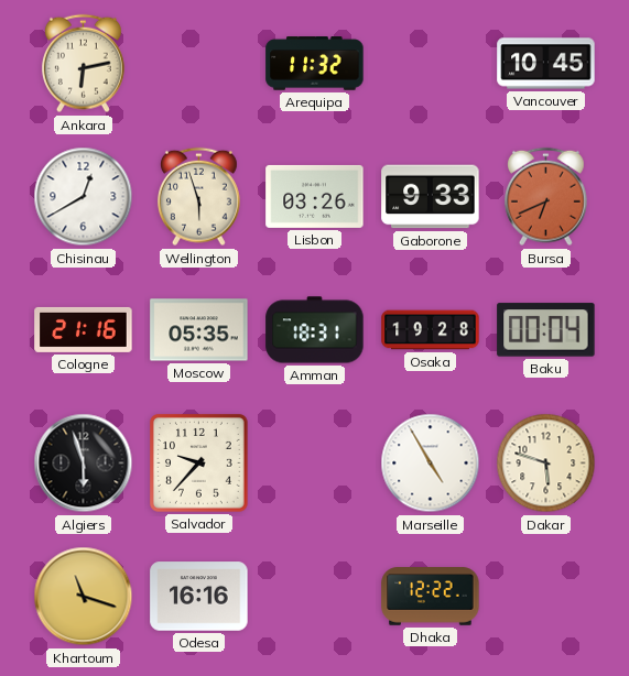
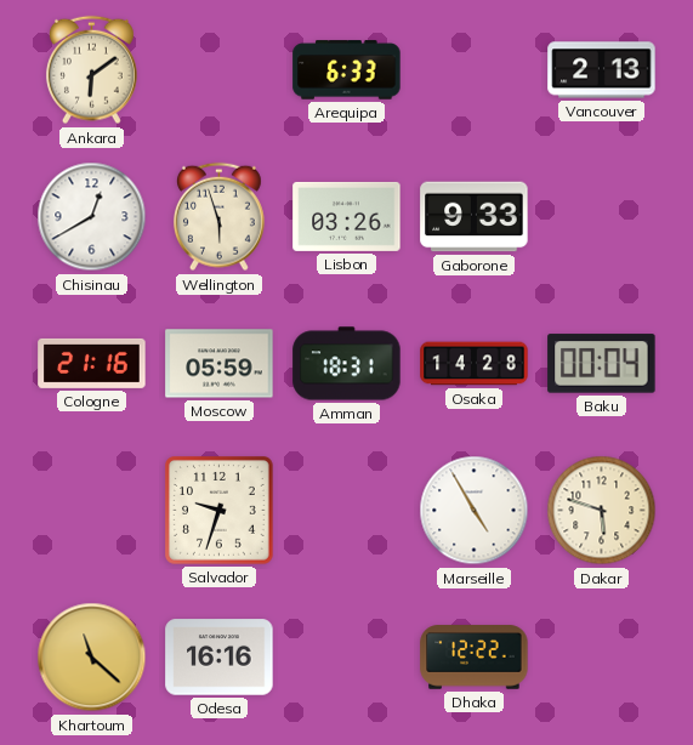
Ankara: 6:13 -> 6:09
Arequipa: 11:32 -> 6:33
Vancouver: 10:45 -> 2:13
Bursa: 6:41 -> none
Moscow: 05:35 -> 05:59
Osaka: 19:28 -> 14:28
Algiers: 5:57 -> none
Salvador: 9:37 -> 9:33
Khartoum: 11:18 -> 11:22
